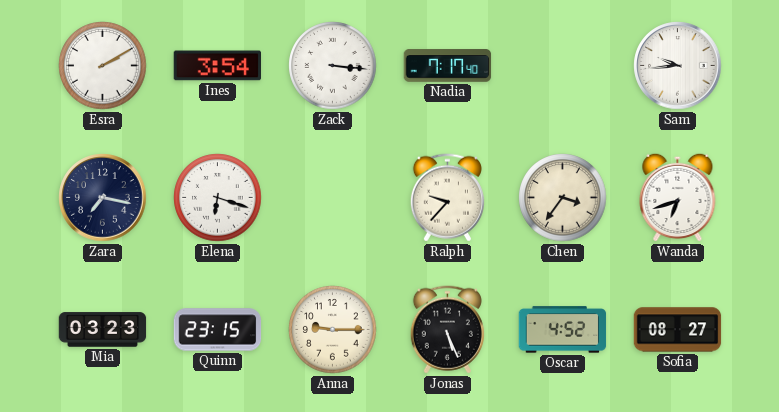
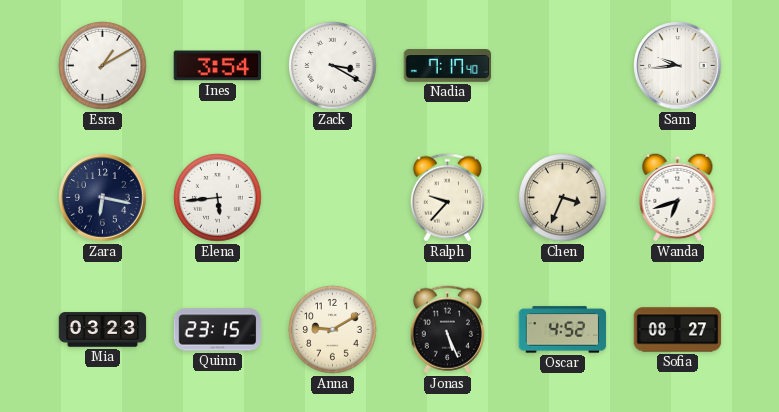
Esra: 2:10 -> 1:10
Zack: 3:16 -> 3:20
Zara: 7:17 -> 6:17
Elena: 6:18 -> 5:44
Chen: 3:36 -> 3:34
Anna: 9:15 -> 9:10
